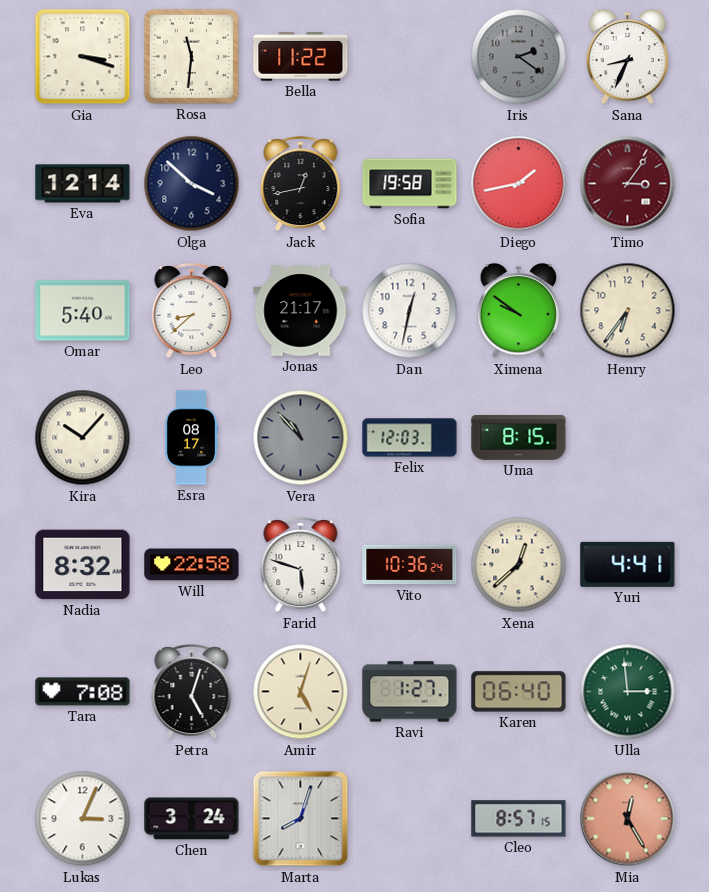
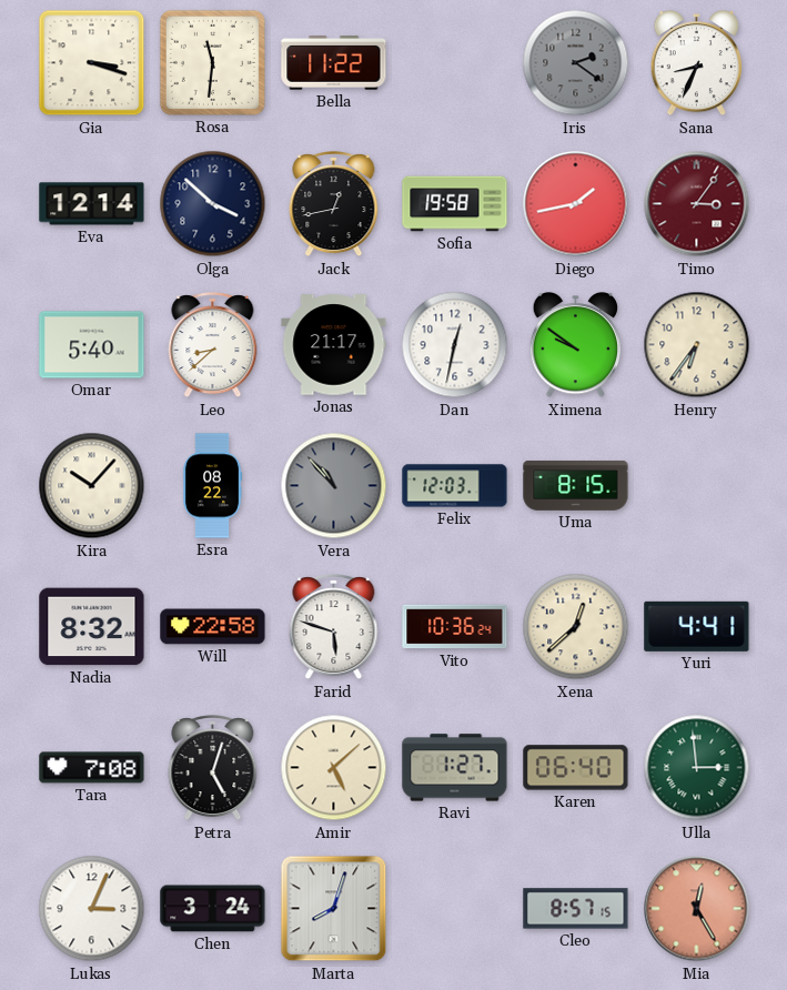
Esra: 08:17 -> 08:22
Amir: 5:03 -> 5:08
